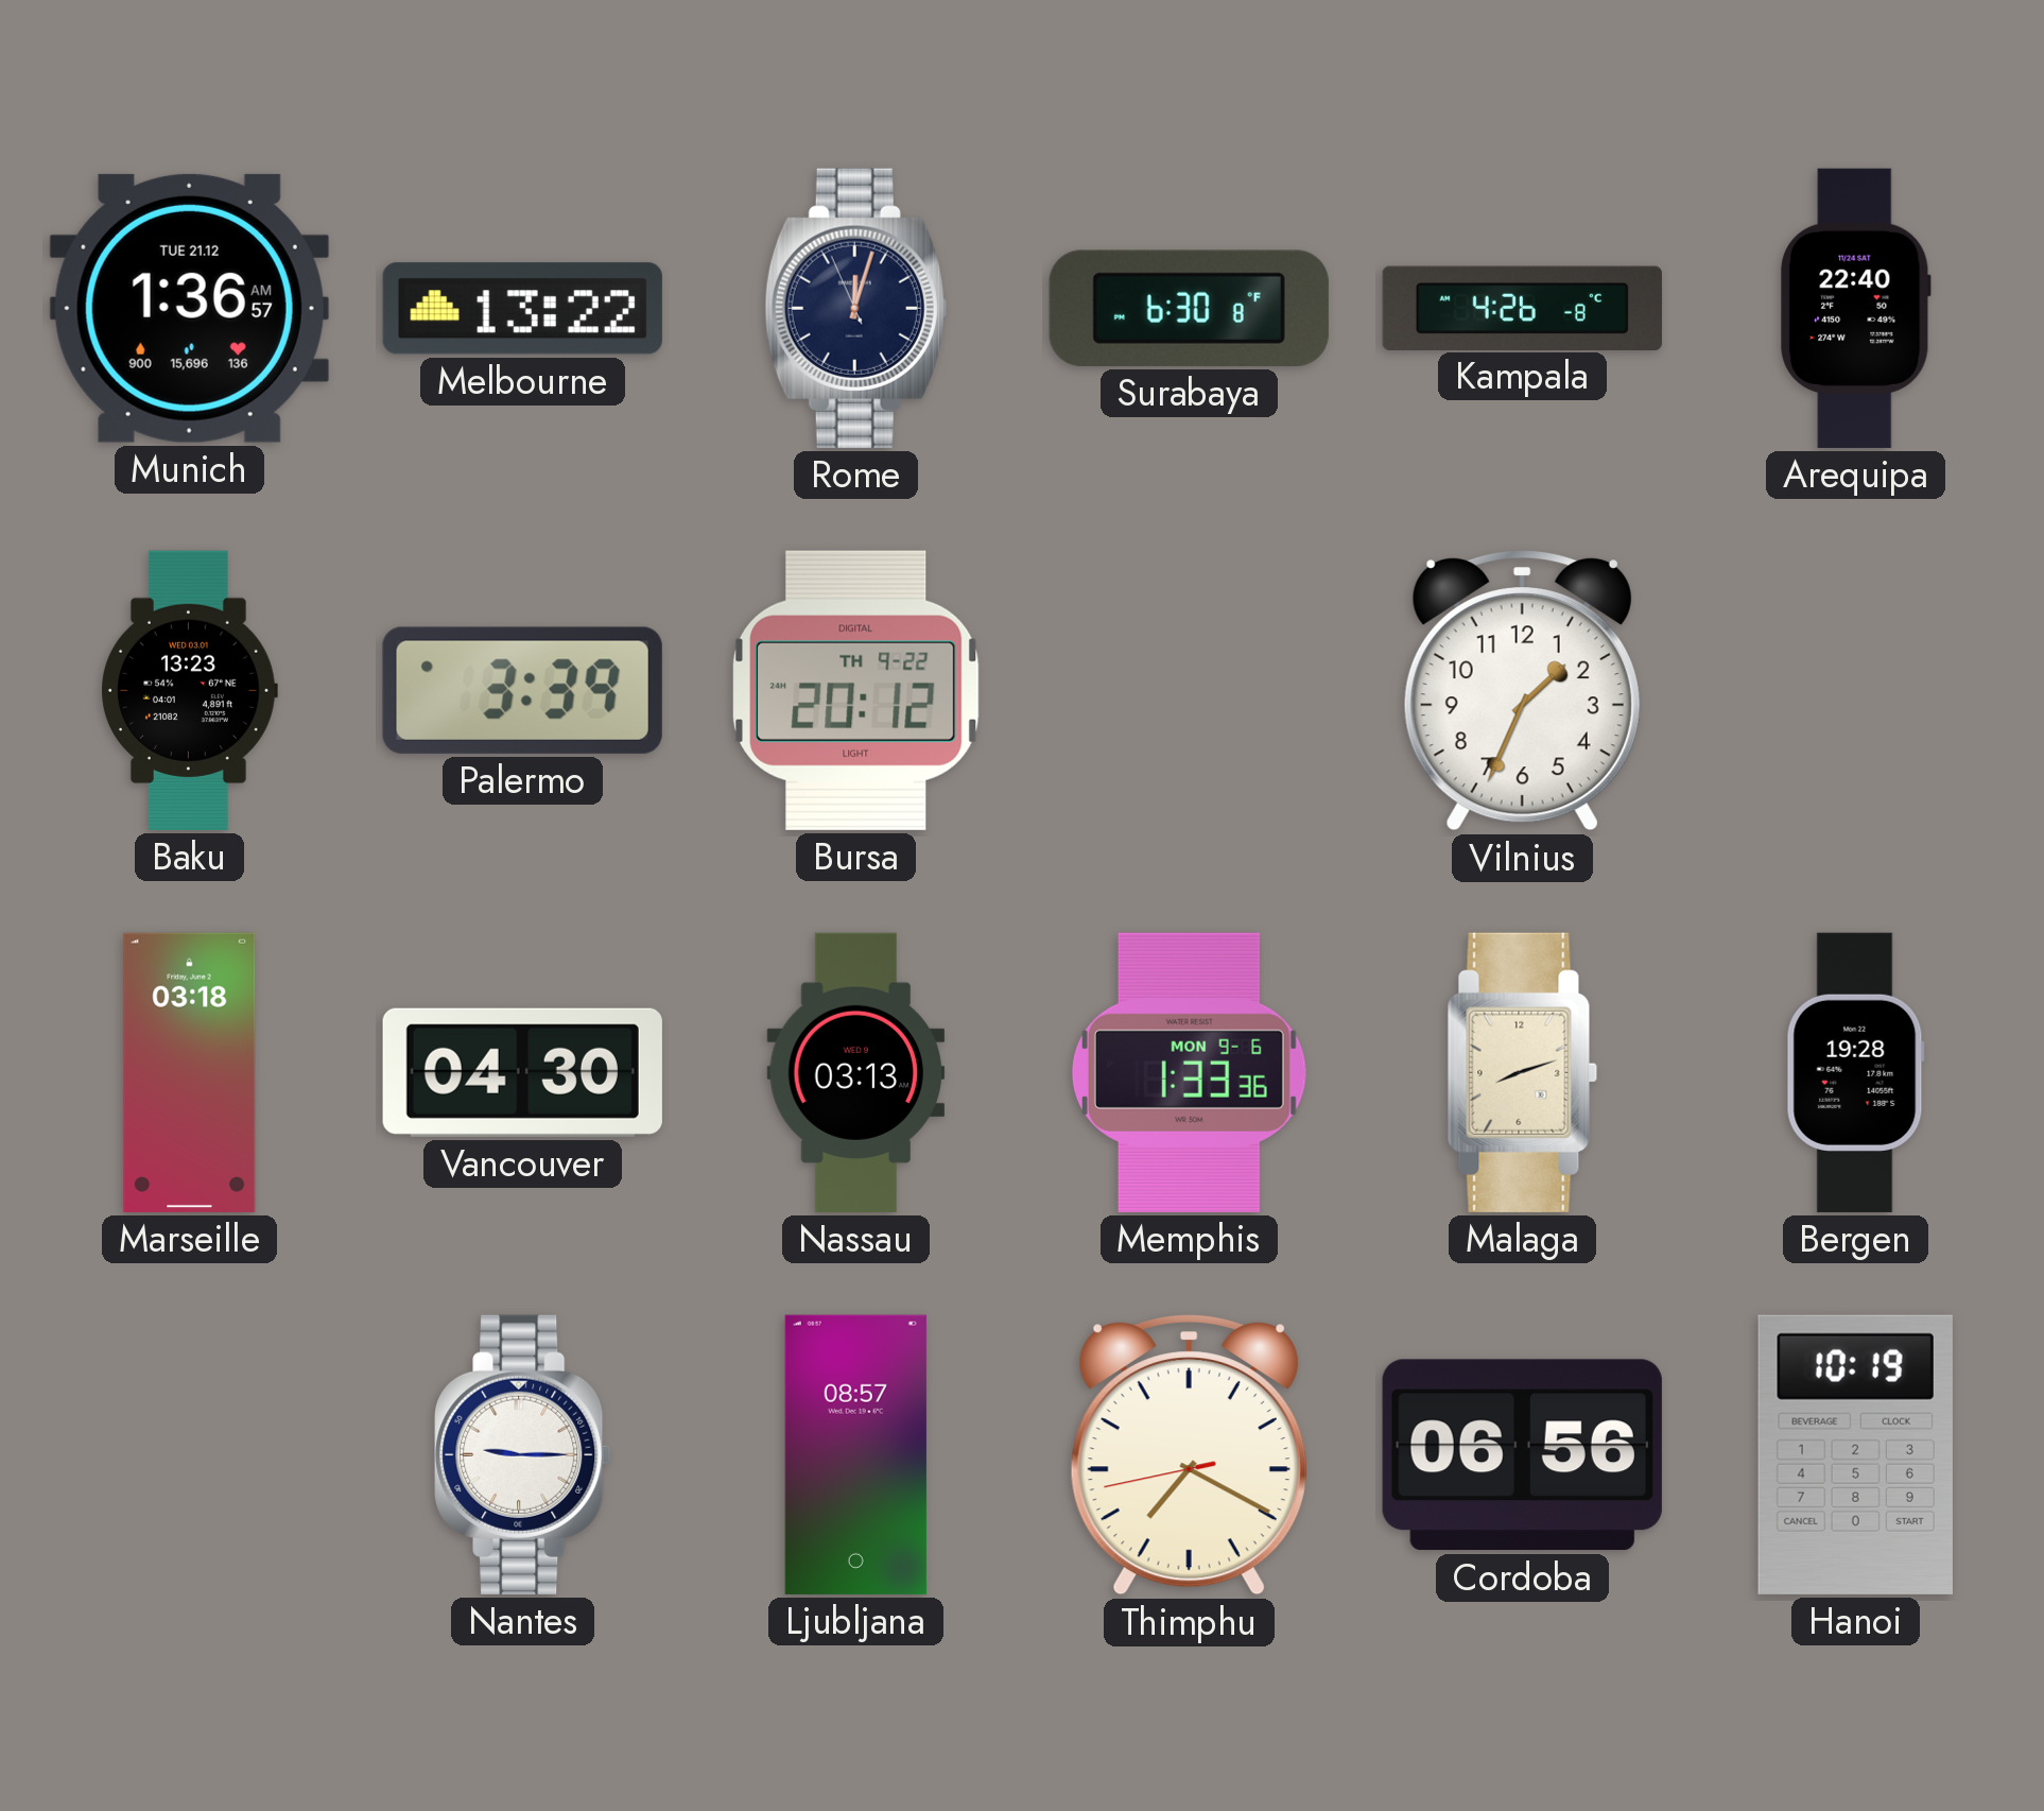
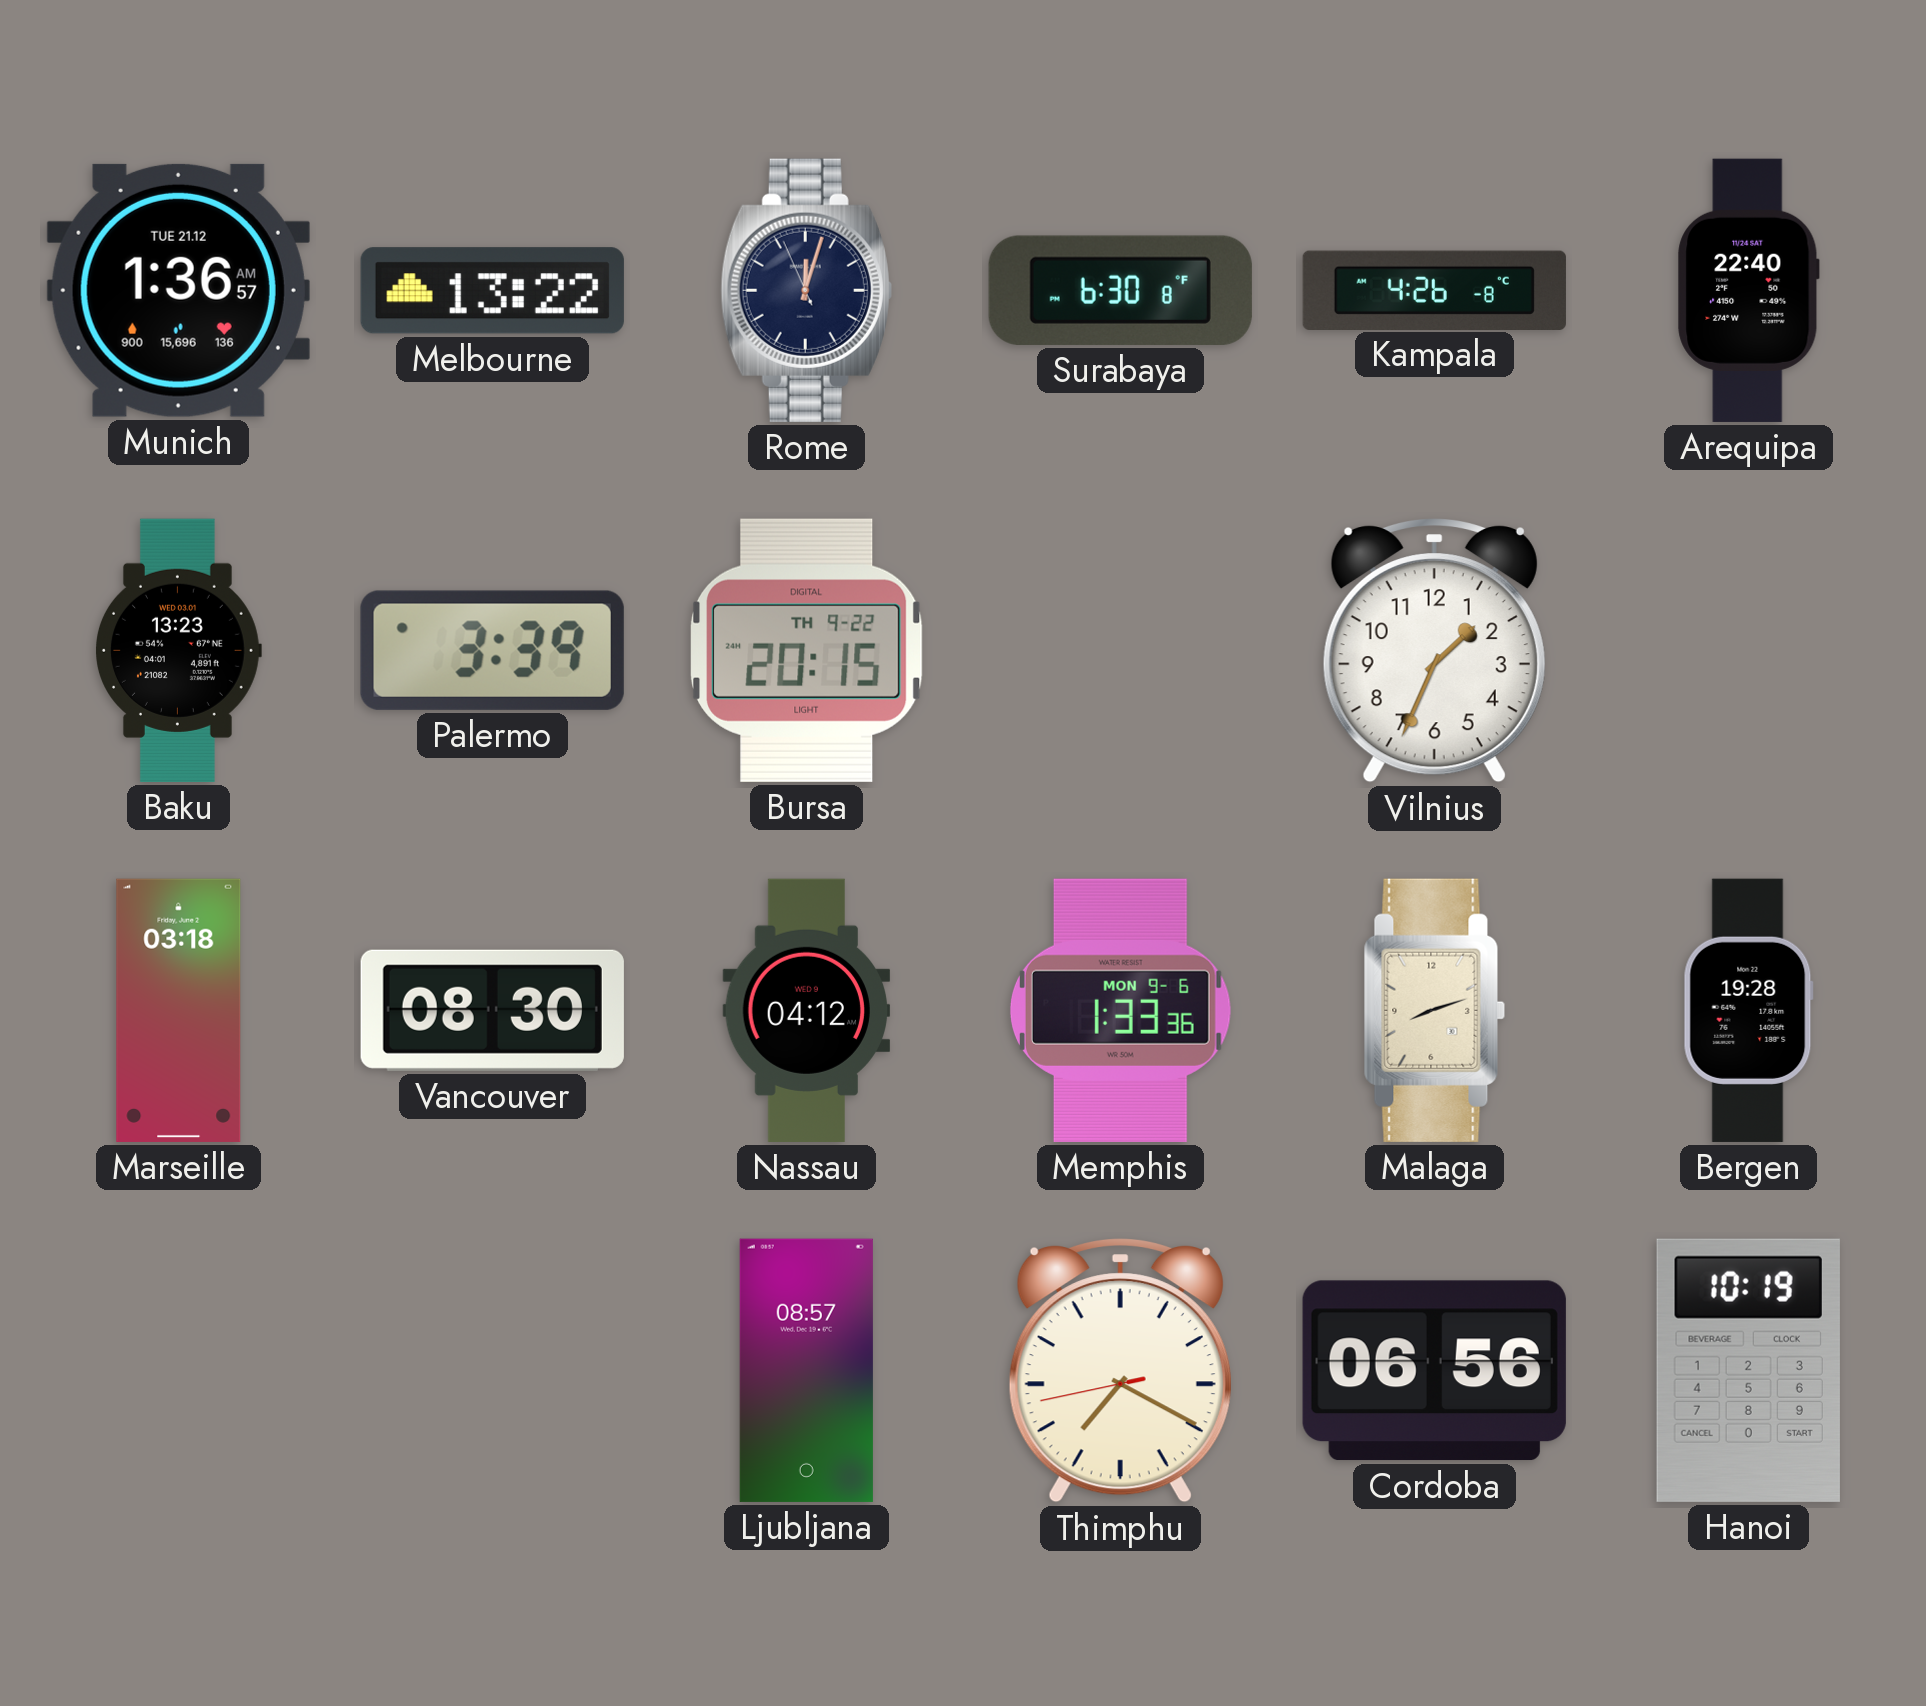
Bursa: 20:12 -> 20:15
Vancouver: 04:30 -> 08:30
Nassau: 03:13 -> 04:12
Nantes: 9:15 -> none
